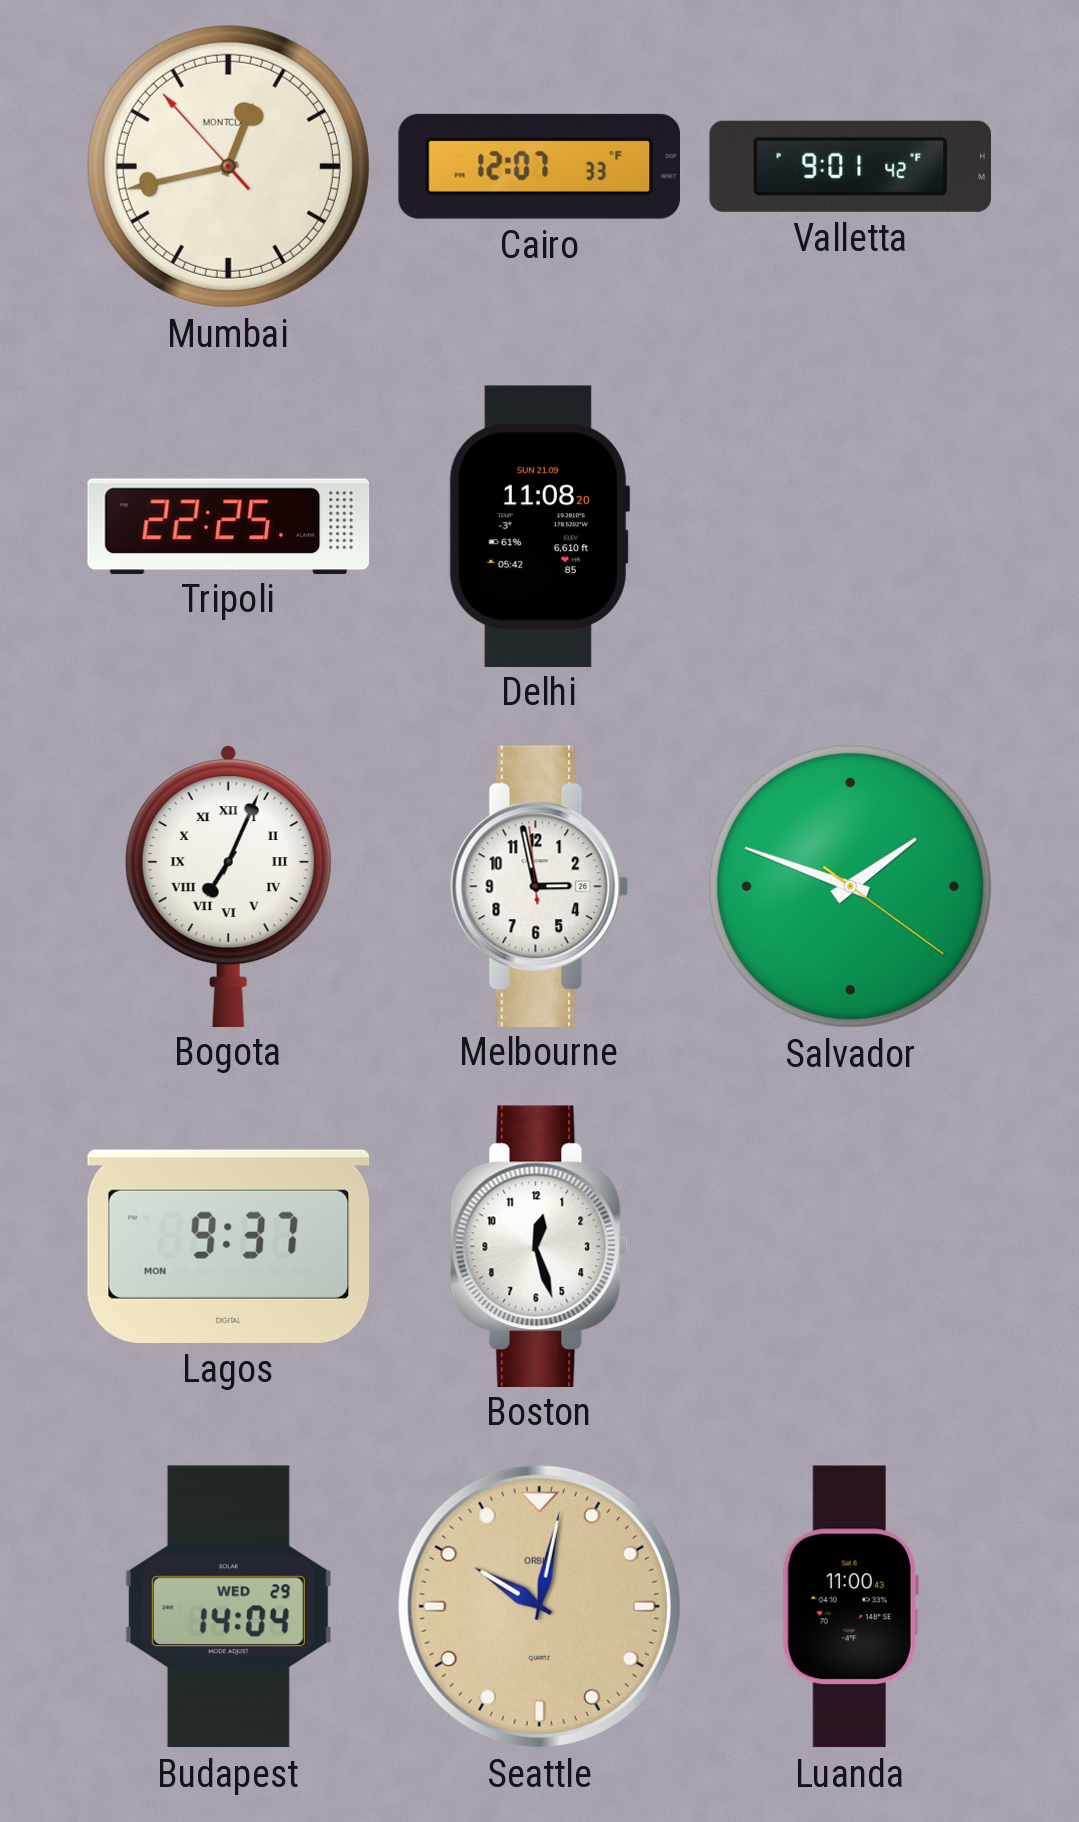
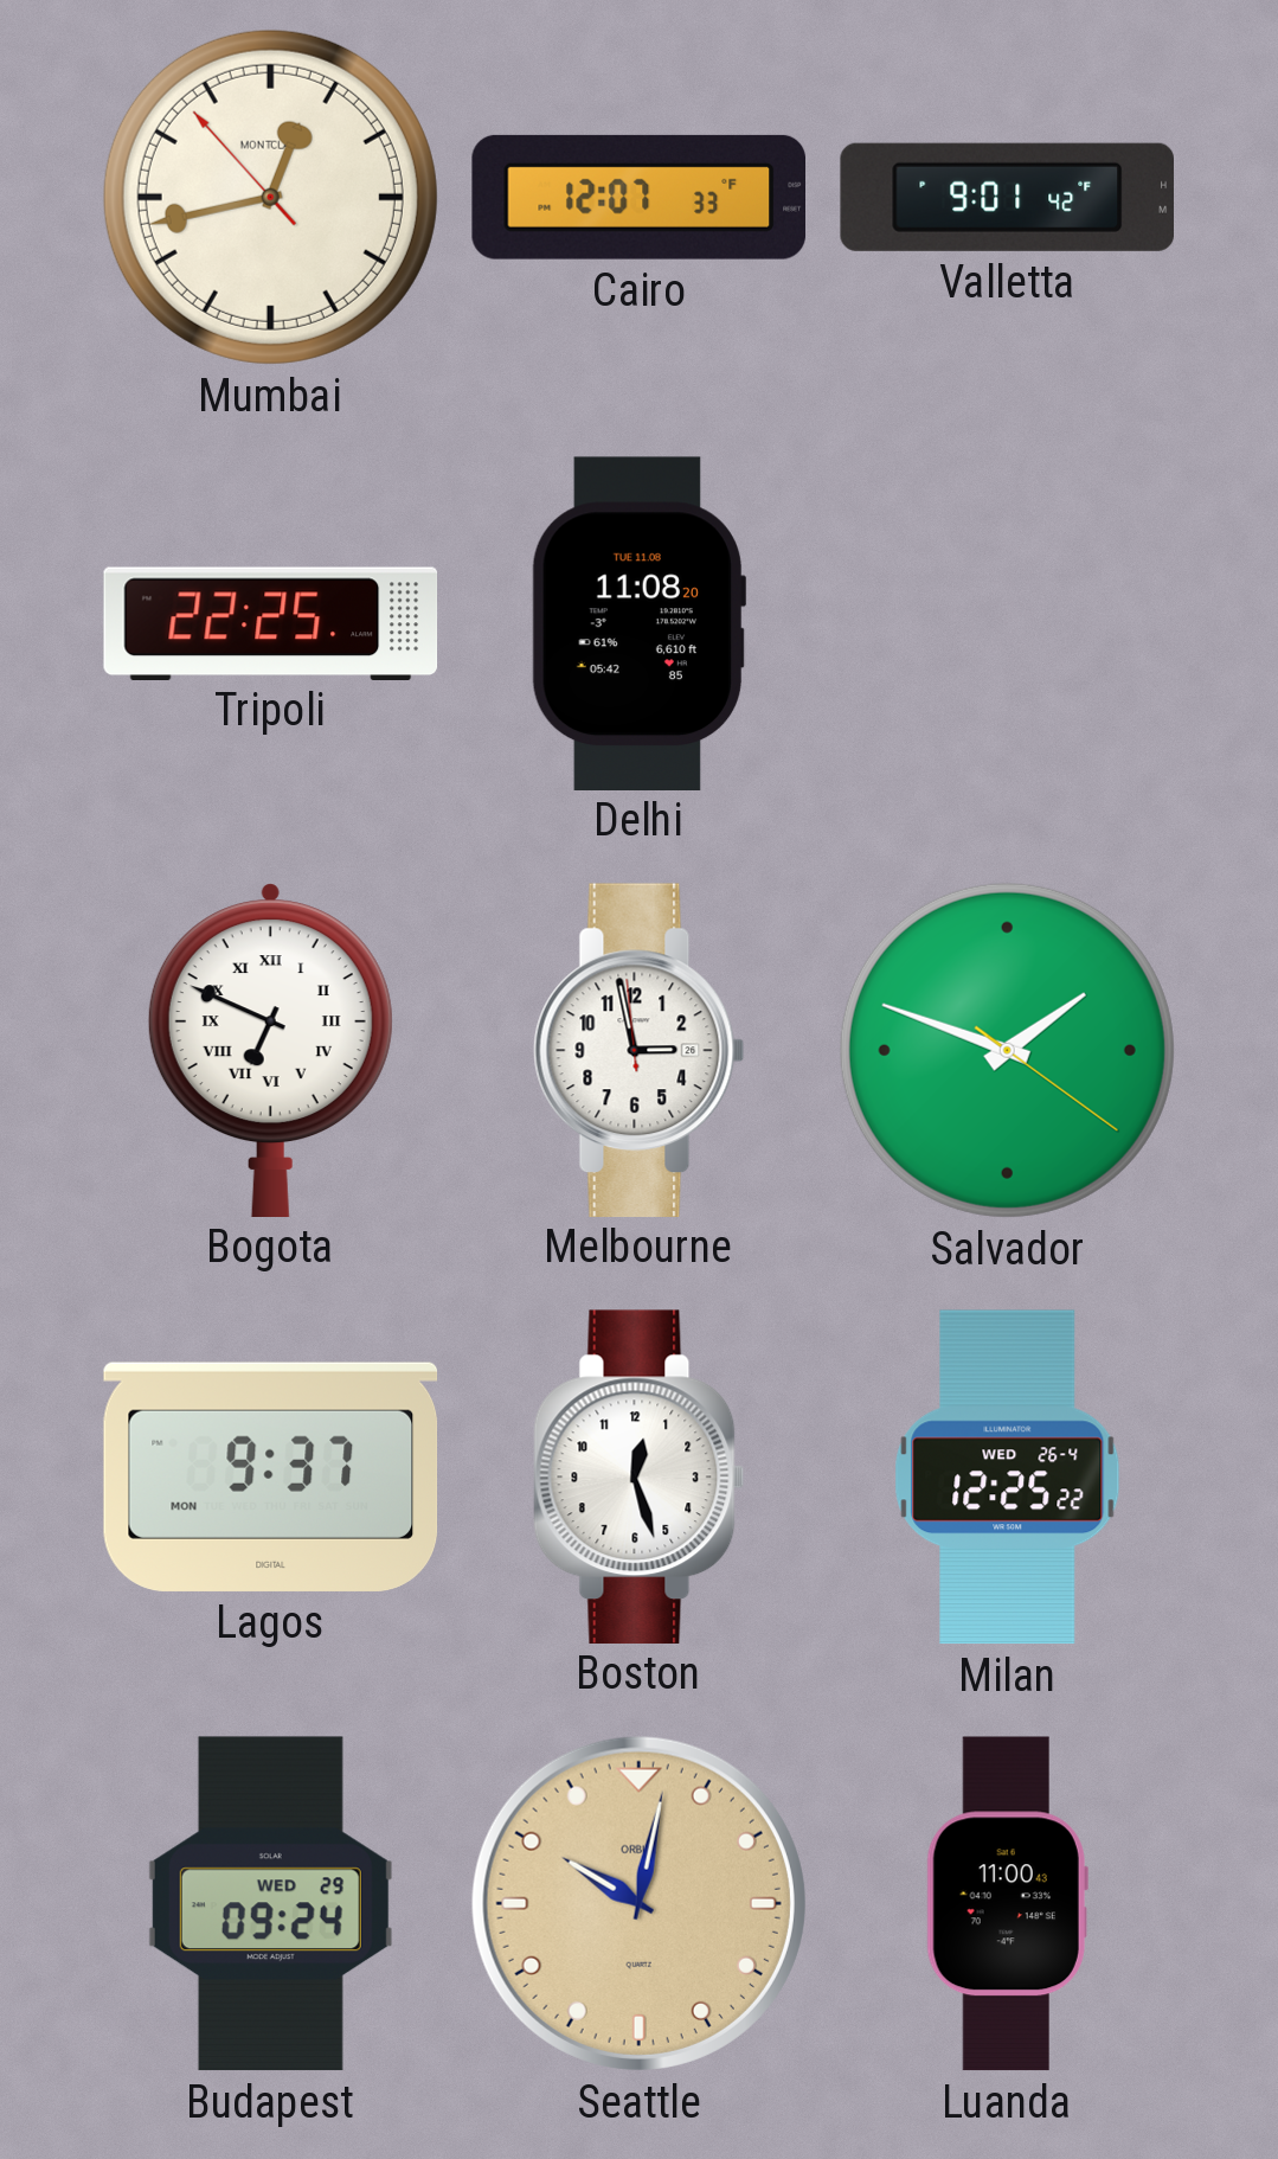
Delhi date: SUN 21.09 -> TUE 11.08
Bogota: 7:04 -> 6:49
Milan: none -> 12:25
Budapest: 14:04 -> 09:24
